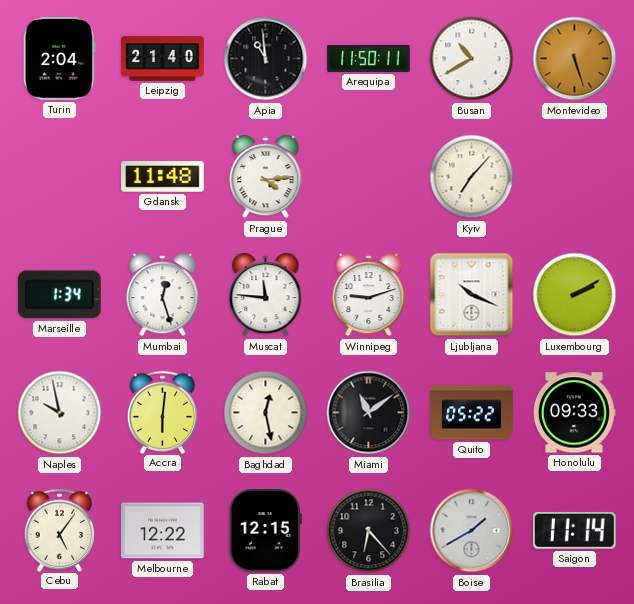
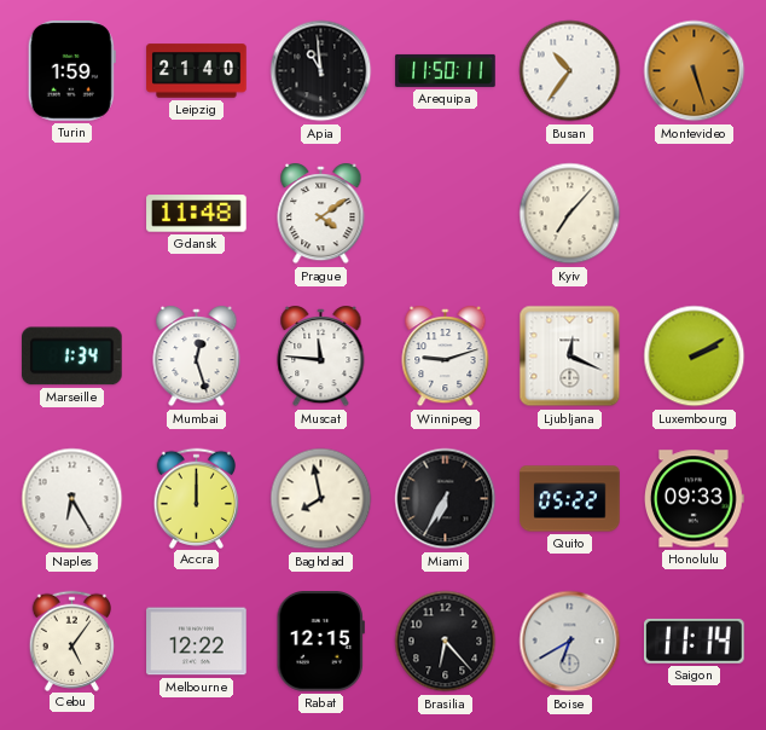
Turin: 2:04 -> 1:59
Busan: 10:40 -> 10:36
Prague: 4:14 -> 4:09
Ljubljana: 10:19 -> 12:19
Naples: 9:58 -> 6:25
Accra: 6:01 -> 12:00
Baghdad: 12:28 -> 7:58
Miami: 11:09 -> 6:35
Boise: 1:40 -> 6:40
